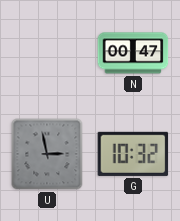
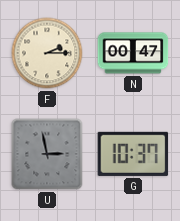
F: none -> 2:15
G: 10:32 -> 10:37
